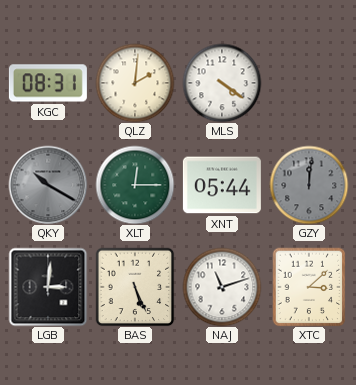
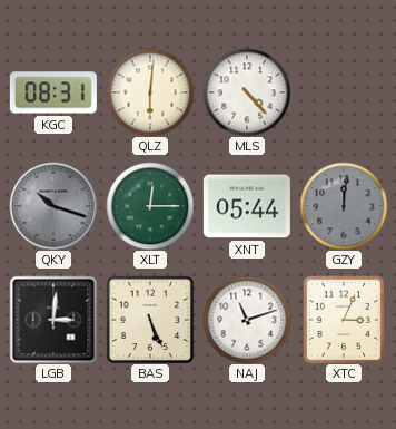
QLZ: 2:01 -> 6:01
MLS: 4:21 -> 4:23
QKY: 10:20 -> 10:18
XTC: 3:08 -> 3:04
